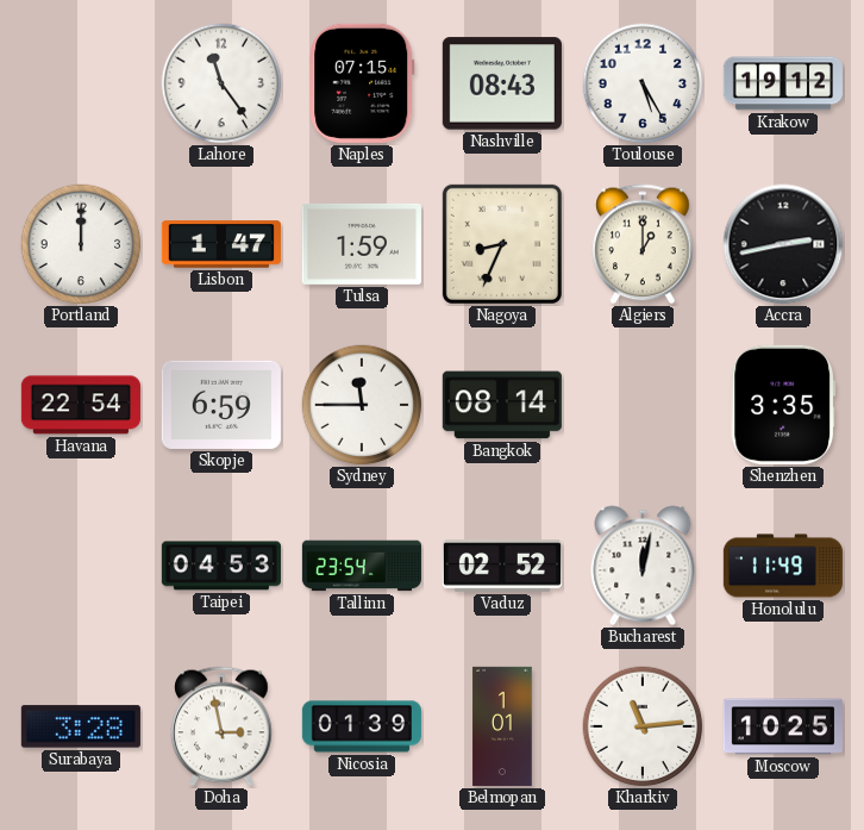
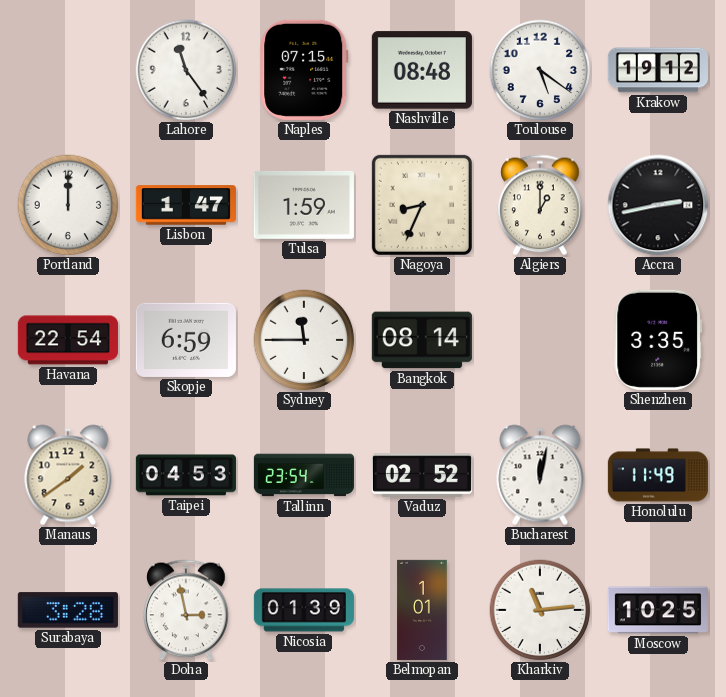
Nashville: 08:43 -> 08:48
Toulouse: 5:25 -> 5:21
Manaus: none -> 1:39
